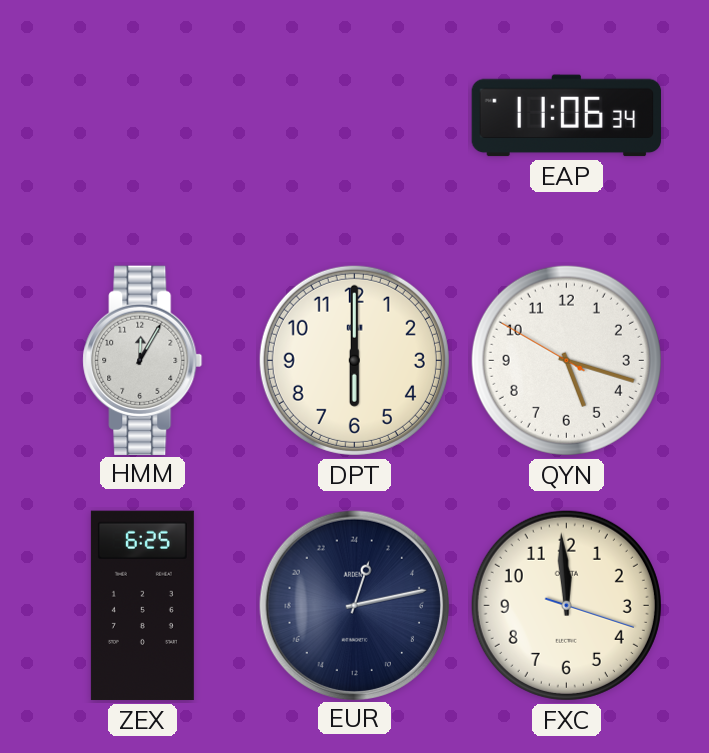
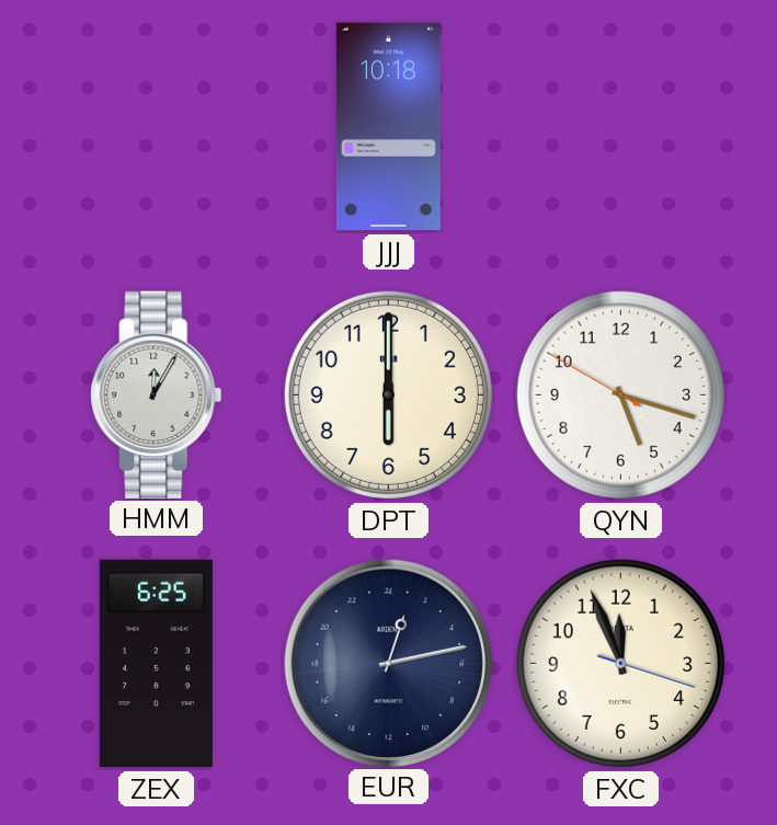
JJJ: none -> 10:18
EAP: 11:06 -> none
FXC: 11:59 -> 11:56
